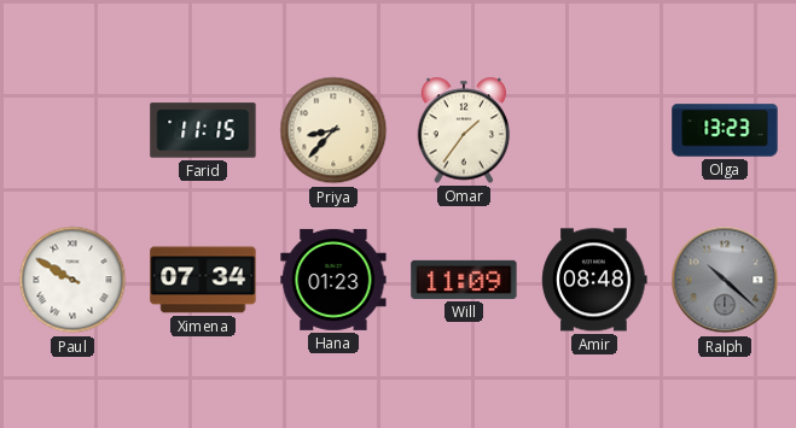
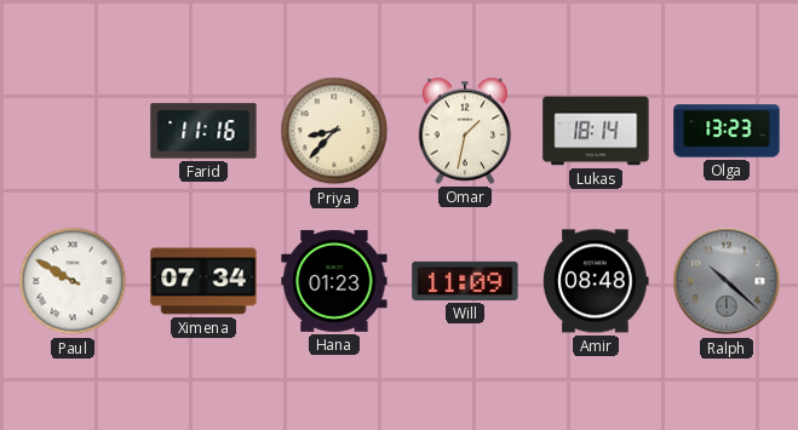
Farid: 11:15 -> 11:16
Omar: 1:36 -> 1:32
Lukas: none -> 18:14
